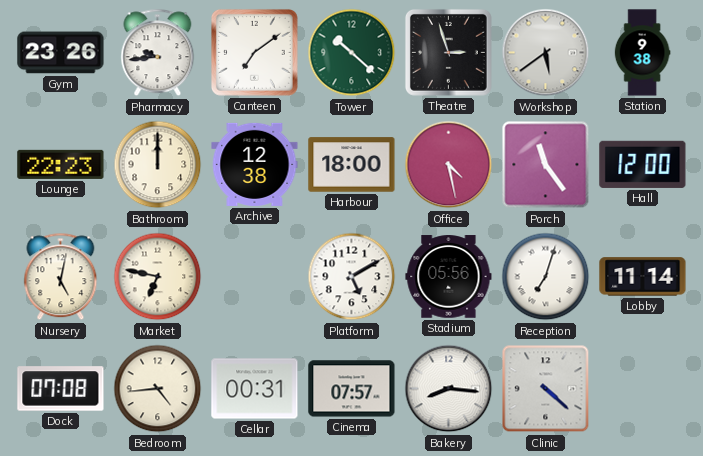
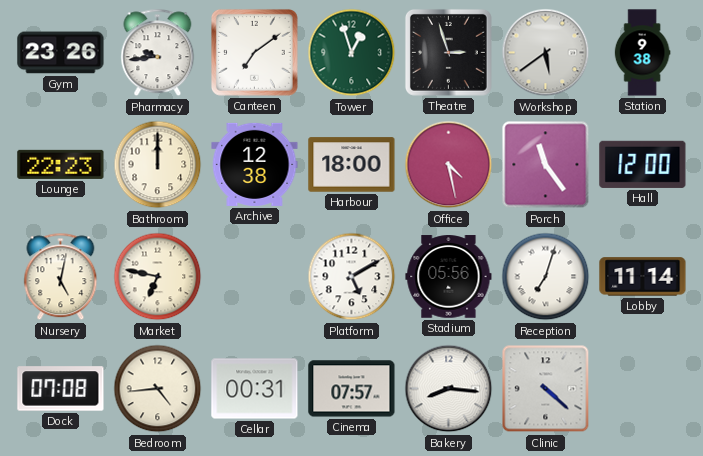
Tower: 10:22 -> 12:57
